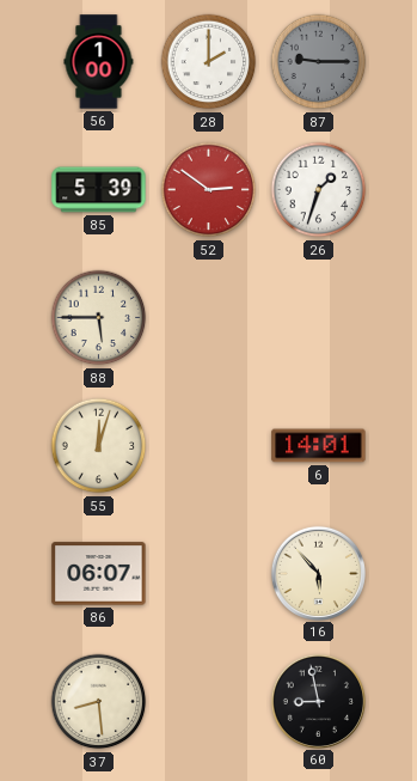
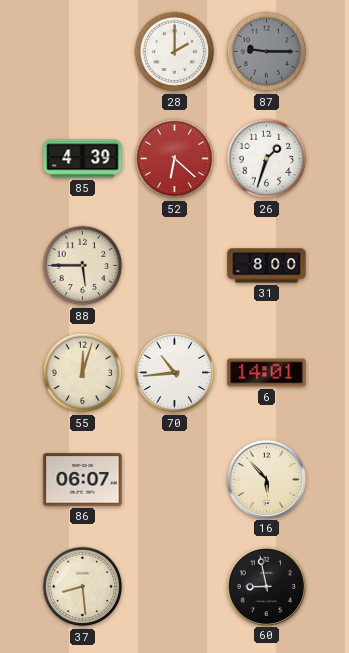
56: 1:00 -> none
85: 5:39 -> 4:39
52: 2:51 -> 6:22
31: none -> 8:00
70: none -> 10:44
